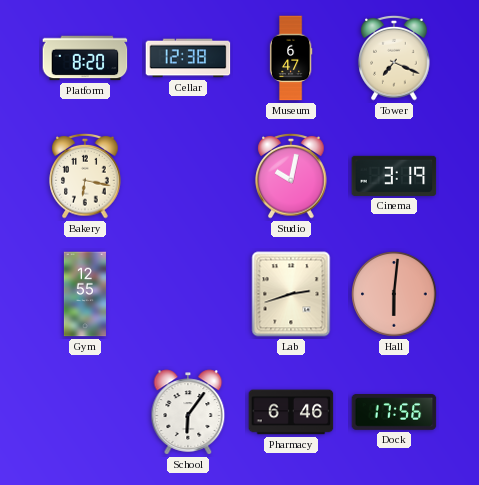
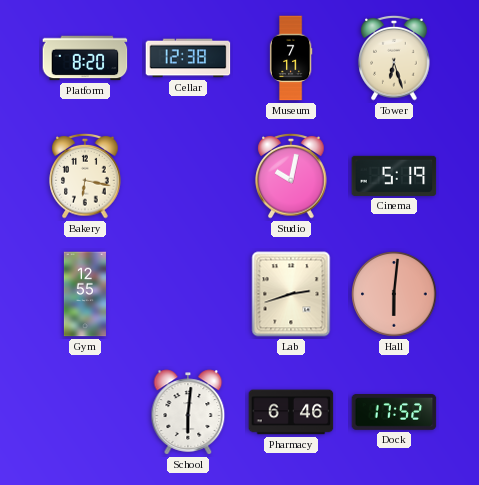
Museum: 6:47 -> 7:11
Tower: 7:19 -> 6:27
Cinema: 3:19 -> 5:19
School: 6:06 -> 6:01
Dock: 17:56 -> 17:52
